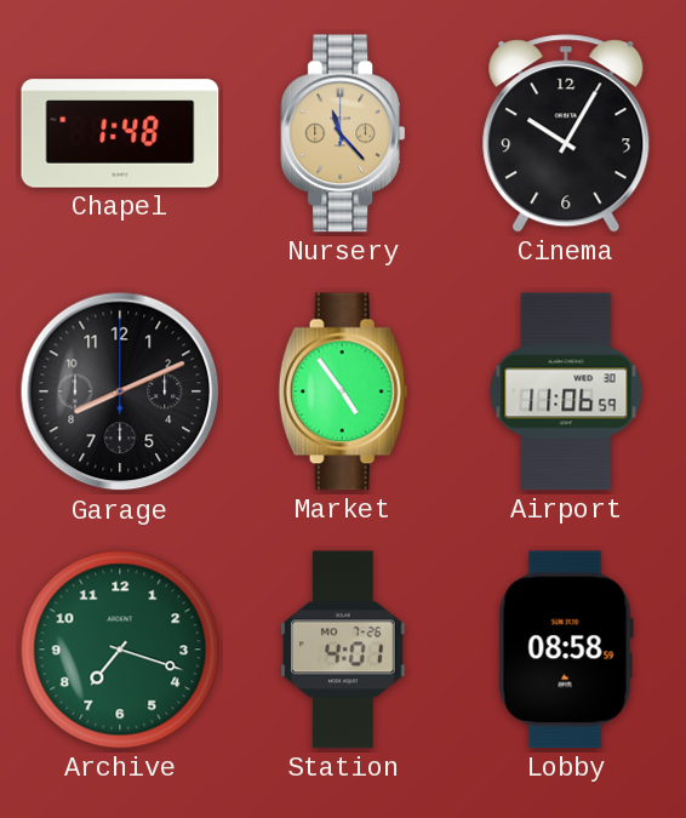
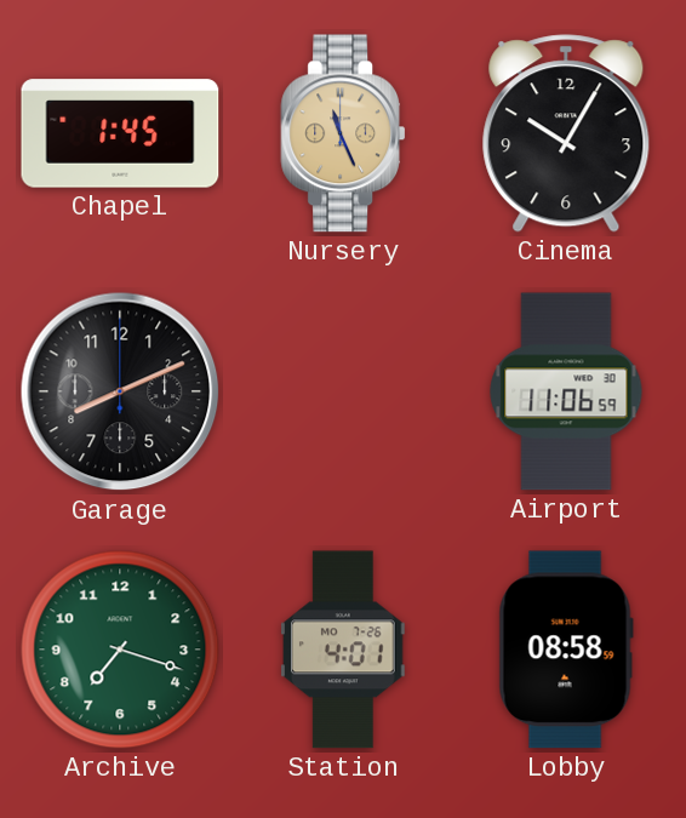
Chapel: 1:48 -> 1:45
Nursery: 11:23 -> 11:26
Market: 4:54 -> none
